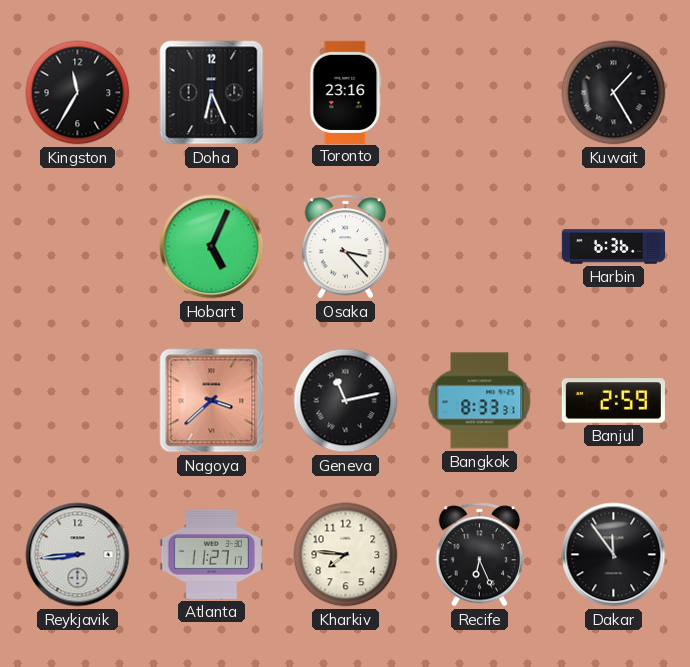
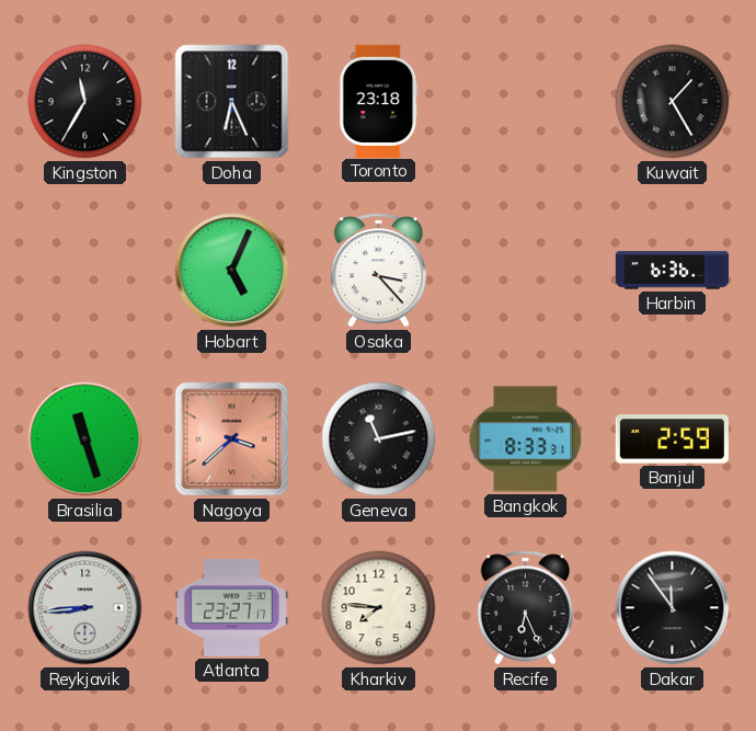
Toronto: 23:16 -> 23:18
Brasilia: none -> 11:27
Atlanta: 11:27 -> 23:27
